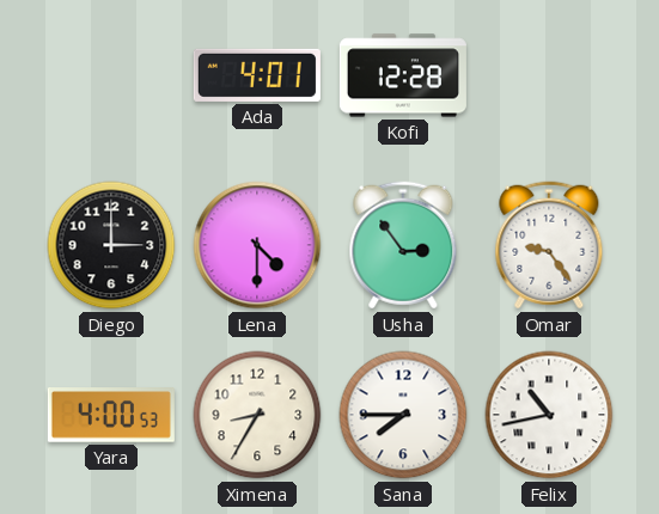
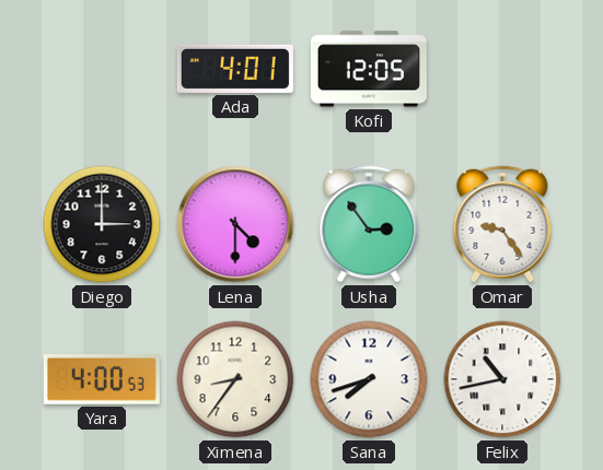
Kofi: 12:28 -> 12:05
Ximena: 8:35 -> 8:36
Sana: 7:45 -> 7:42
